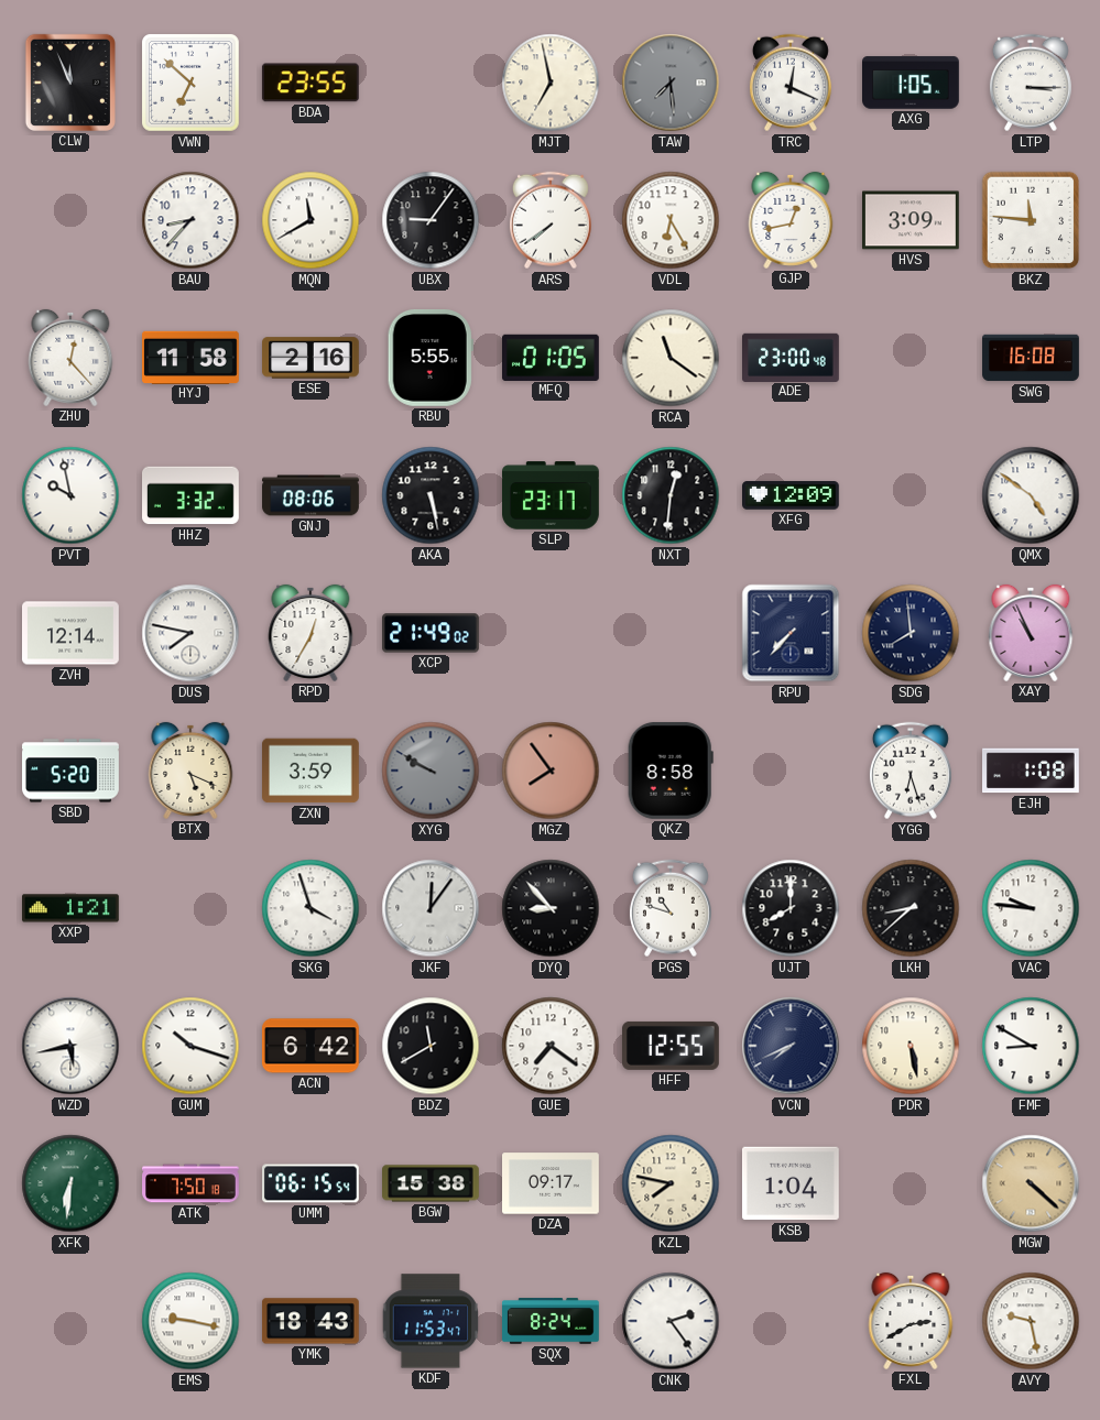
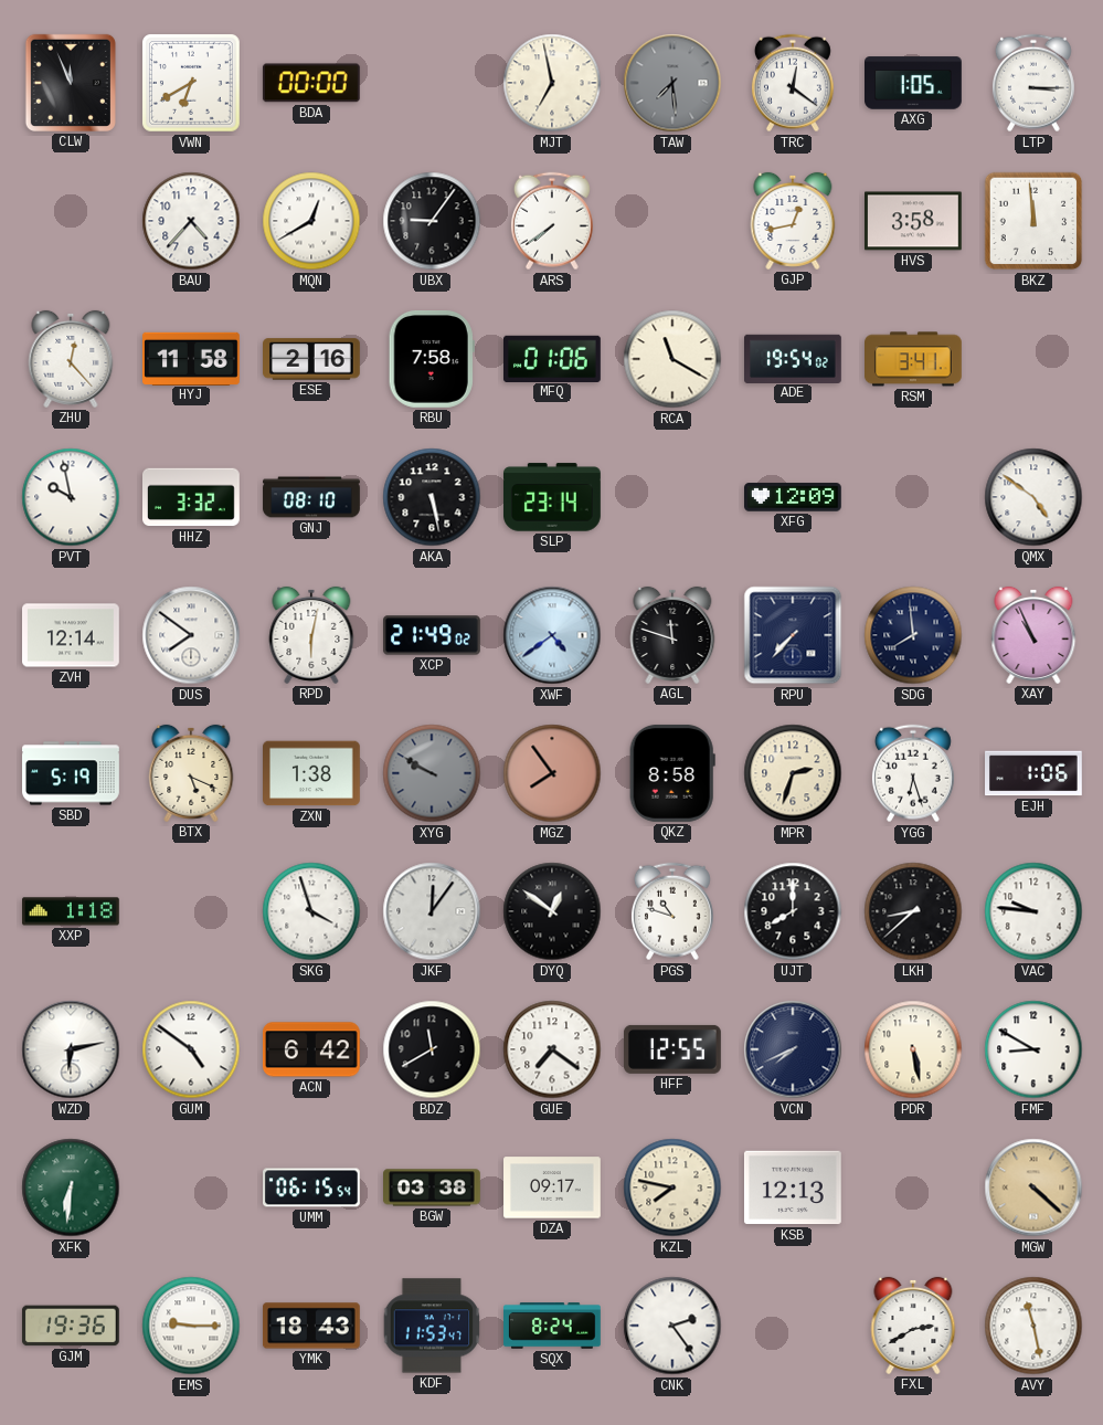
VWN: 6:52 -> 6:40
BDA: 23:55 -> 00:00
TRC: 12:19 -> 12:21
BAU: 8:37 -> 4:37
MQN: 11:40 -> 12:40
VDL: 6:25 -> none
HVS: 3:09 -> 3:58
BKZ: 11:46 -> 11:59
RBU: 5:55 -> 7:58
MFQ: 01:05 -> 01:06
RCA: 11:21 -> 11:20
ADE: 23:00 -> 19:54
RSM: none -> 3:41
SWG: 16:08 -> none
GNJ: 08:06 -> 08:10
SLP: 23:17 -> 23:14
NXT: 12:31 -> none
DUS: 7:47 -> 7:51
RPD: 12:35 -> 6:02
XWF: none -> 4:39
AGL: none -> 11:48
SBD: 5:20 -> 5:19
ZXN: 3:59 -> 1:38
MPR: none -> 2:33
EJH: 1:08 -> 1:06
XXP: 1:21 -> 1:18
DYQ: 8:53 -> 12:51
WZD: 5:43 -> 6:13
GUM: 10:18 -> 4:51
ATK: 7:50 -> none
BGW: 15:38 -> 03:38
KSB: 1:04 -> 12:13
GJM: none -> 19:36
EMS: 9:17 -> 9:15
AVY: 9:28 -> 11:28
